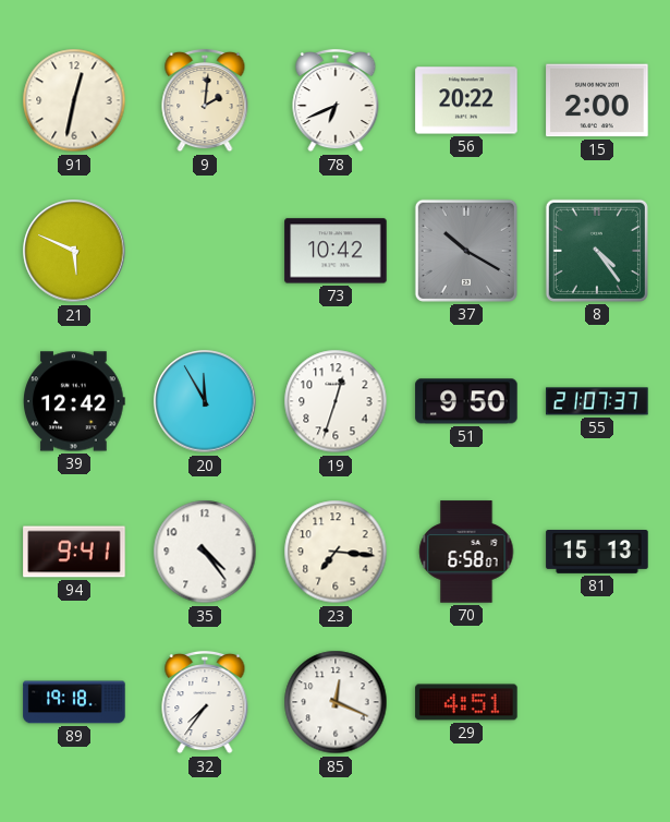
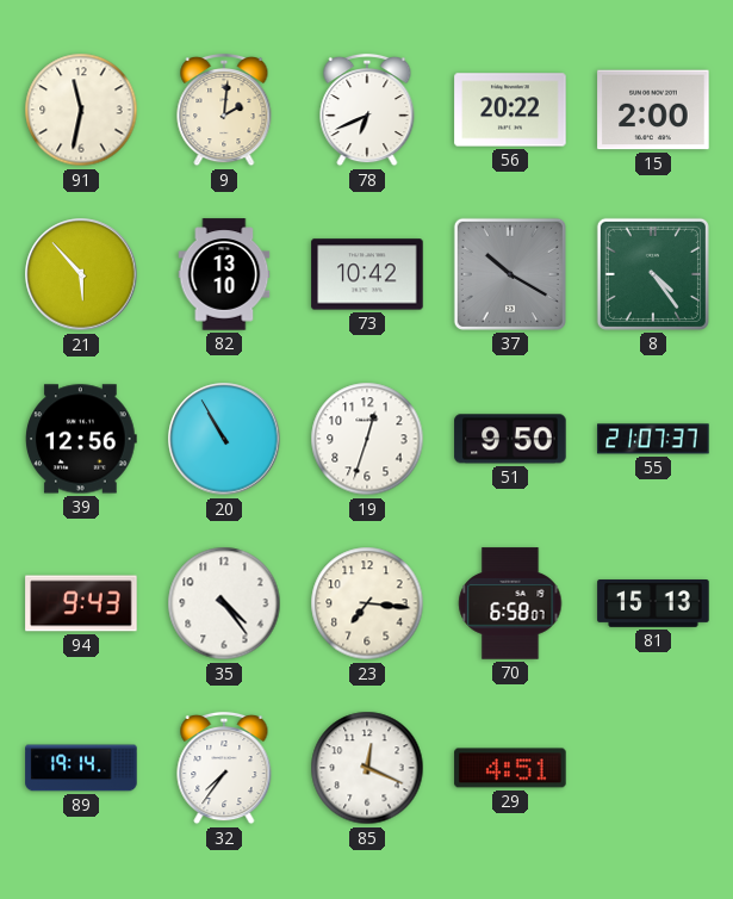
91: 12:32 -> 11:32
21: 5:49 -> 5:53
82: none -> 13:10
39: 12:42 -> 12:56
20: 11:55 -> 10:55
94: 9:41 -> 9:43
89: 19:18 -> 19:14
